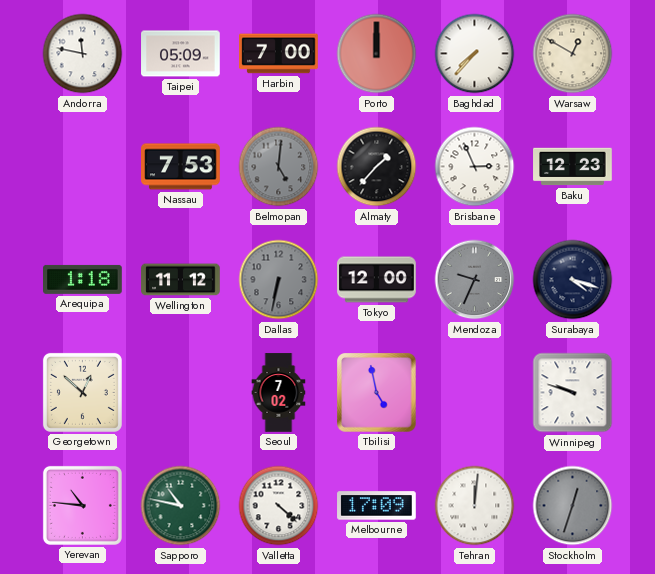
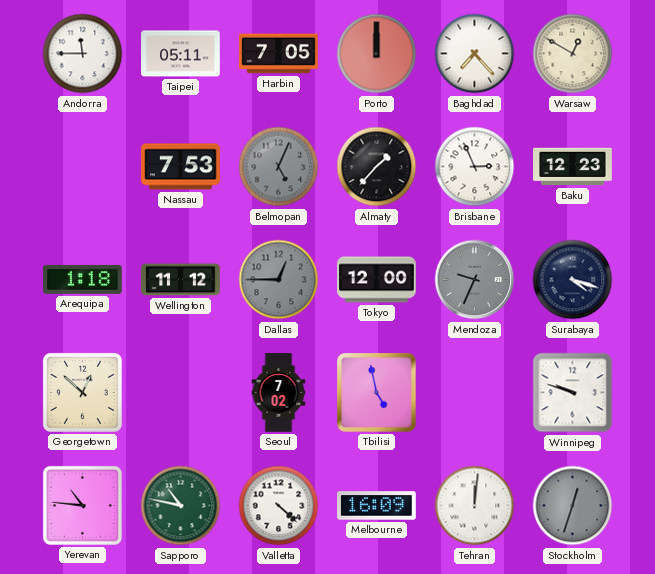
Andorra: 11:47 -> 11:45
Taipei: 05:09 -> 05:11
Harbin: 7:00 -> 7:05
Baghdad: 7:37 -> 7:23
Belmopan: 5:01 -> 5:04
Dallas: 6:32 -> 12:45
Melbourne: 17:09 -> 16:09
